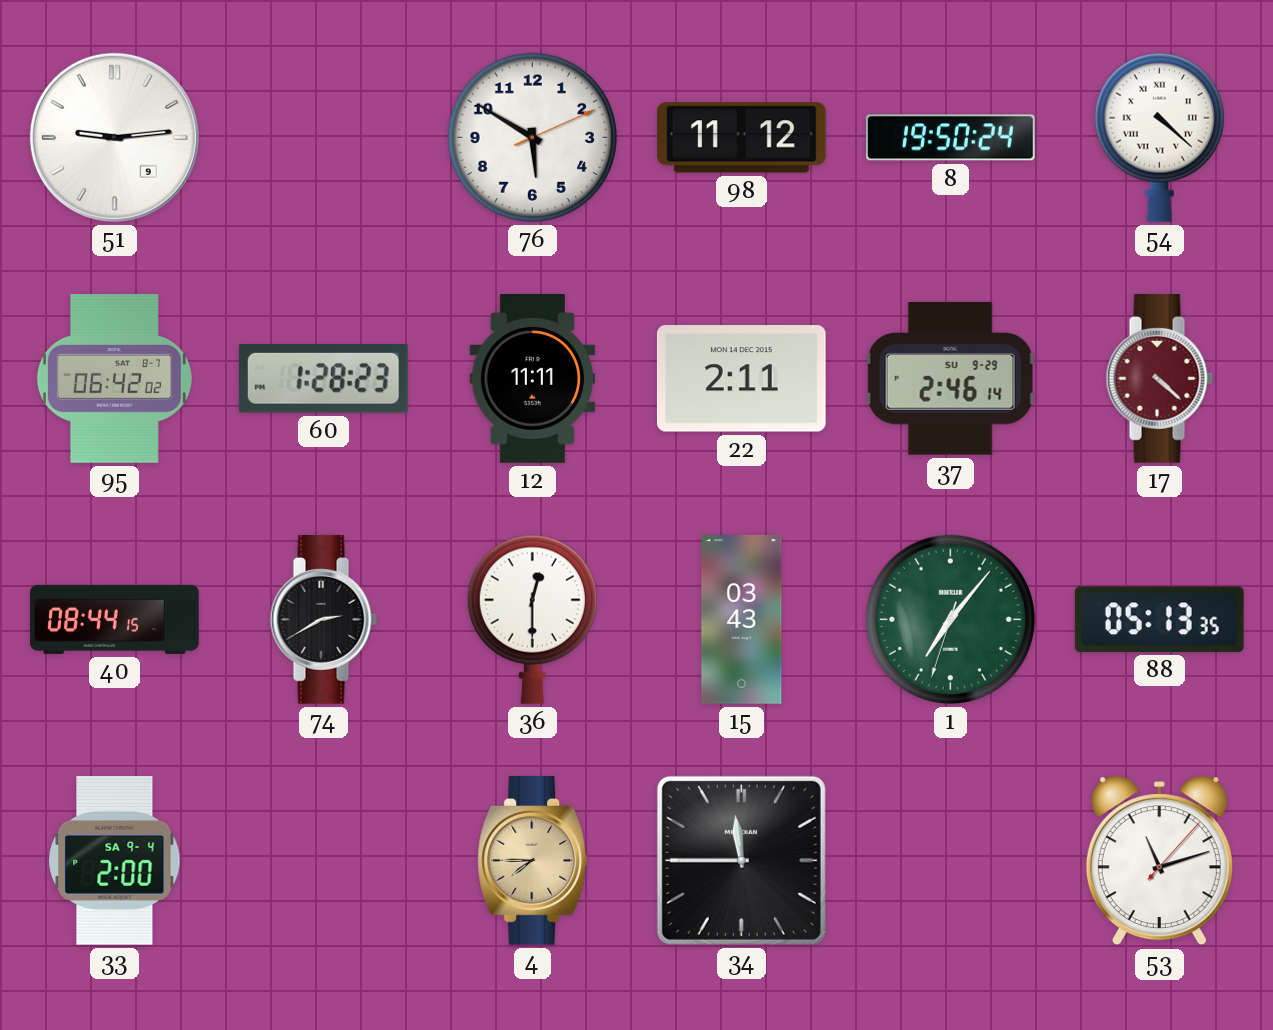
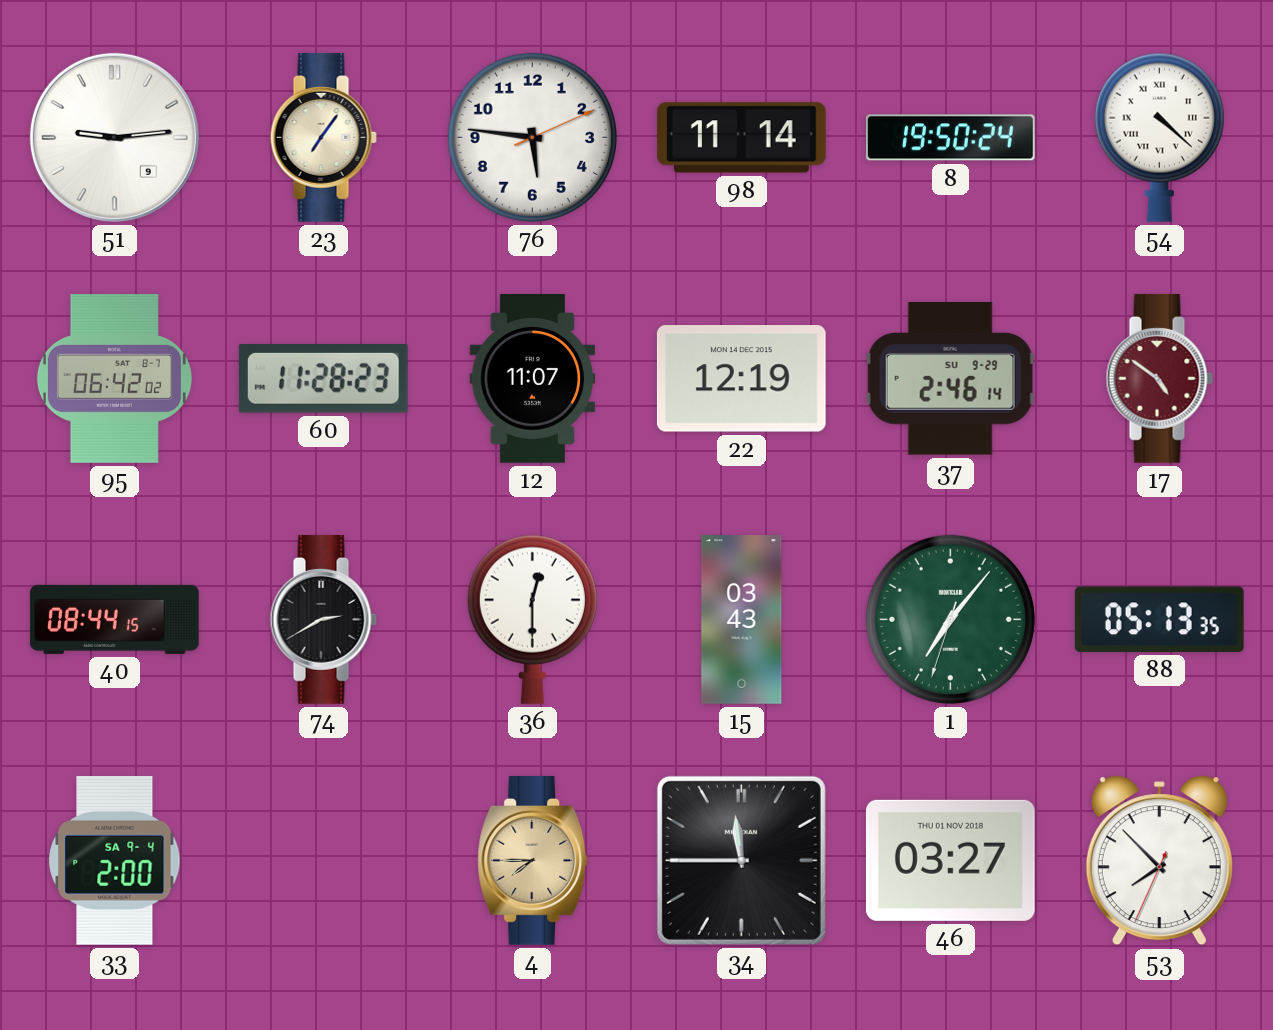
23: none -> 7:06
76: 5:50 -> 5:46
98: 11:12 -> 11:14
60: 1:28 -> 11:28
12: 11:11 -> 11:07
22: 2:11 -> 12:19
17: 4:22 -> 4:51
46: none -> 03:27
53: 11:12 -> 7:52
